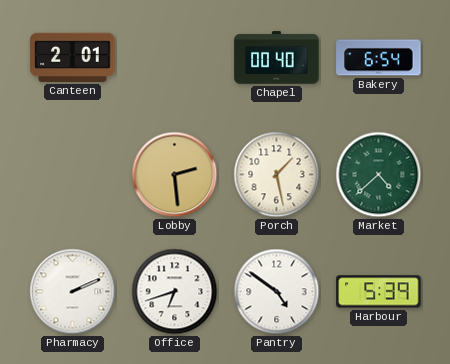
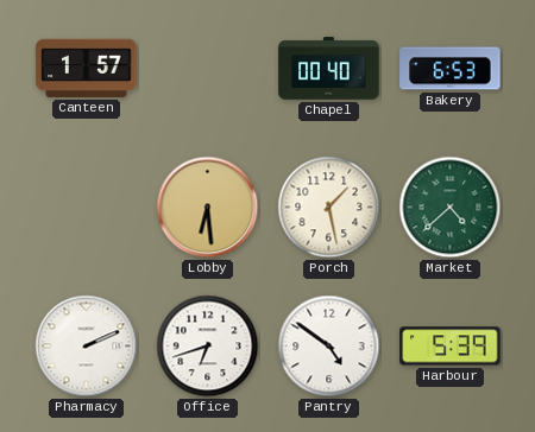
Canteen: 2:01 -> 1:57
Bakery: 6:54 -> 6:53
Lobby: 2:29 -> 6:29
